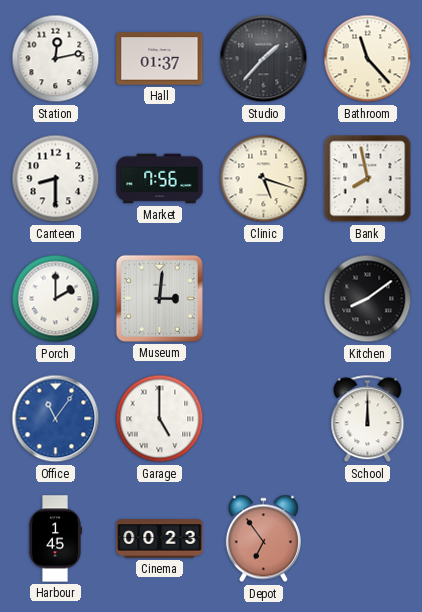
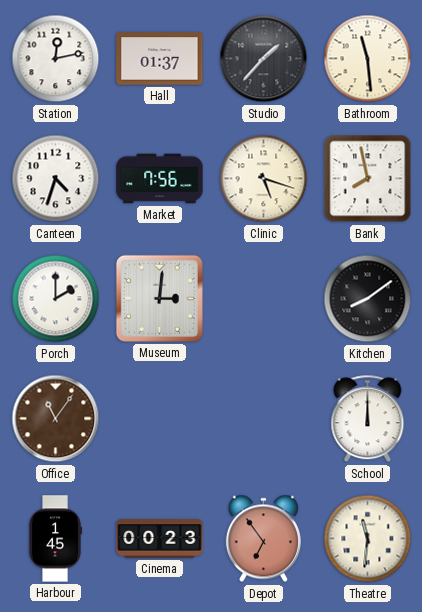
Bathroom: 11:23 -> 11:29
Canteen: 8:30 -> 4:33
Office dial: blue -> brown
Garage: 5:00 -> none
Theatre: none -> 11:31
